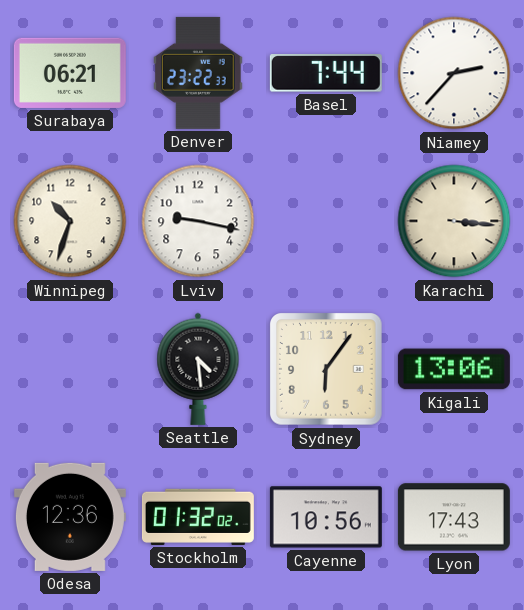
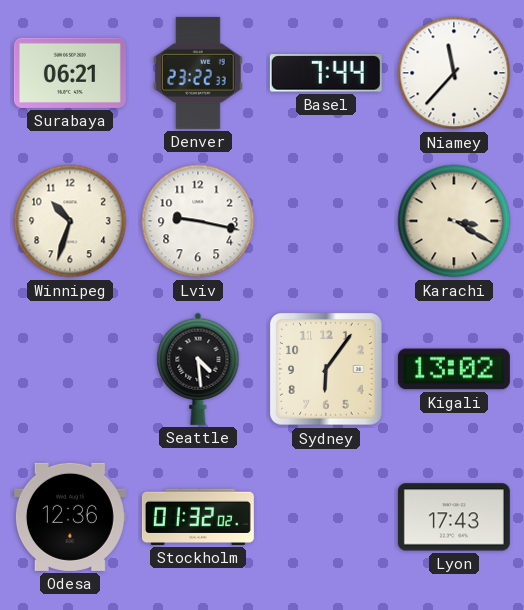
Niamey: 2:37 -> 11:37
Karachi: 3:16 -> 3:20
Kigali: 13:06 -> 13:02
Cayenne: 10:56 -> none
